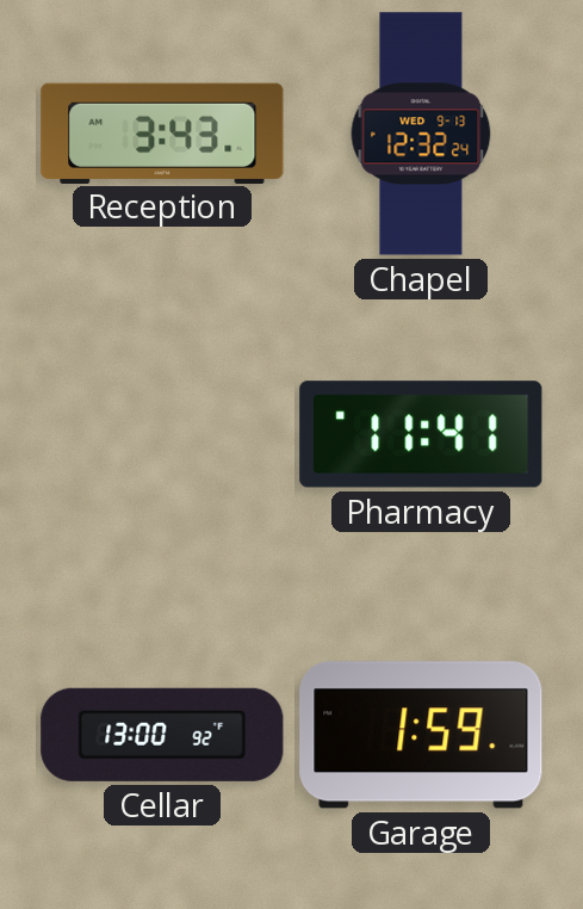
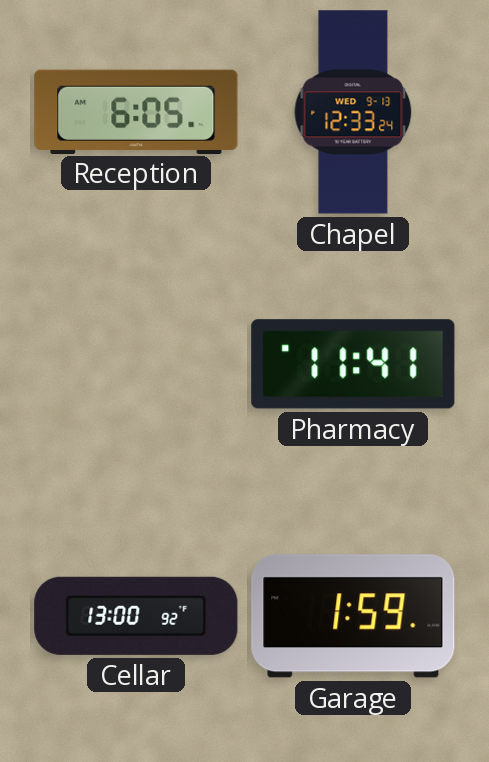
Reception: 3:43 -> 6:05
Chapel: 12:32 -> 12:33
